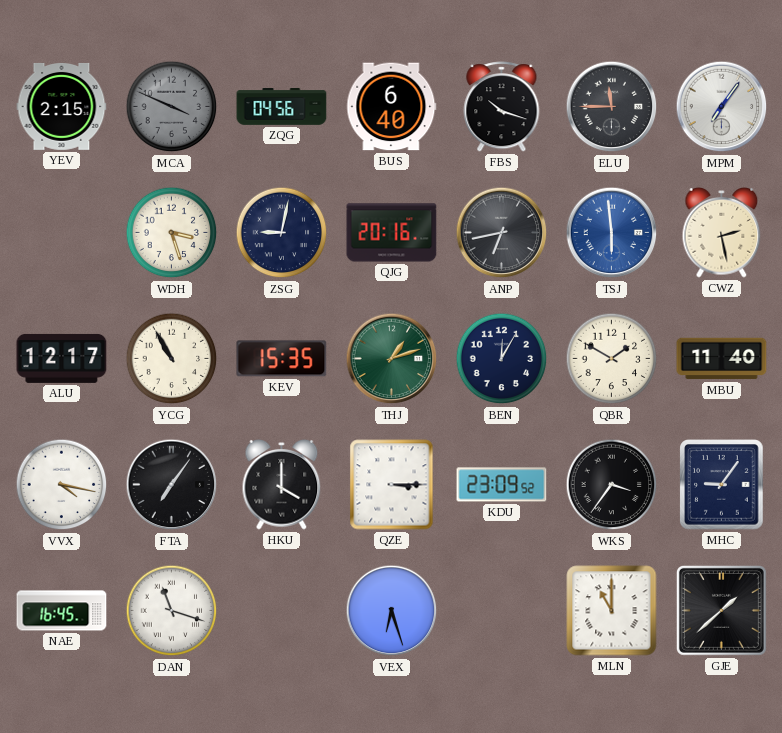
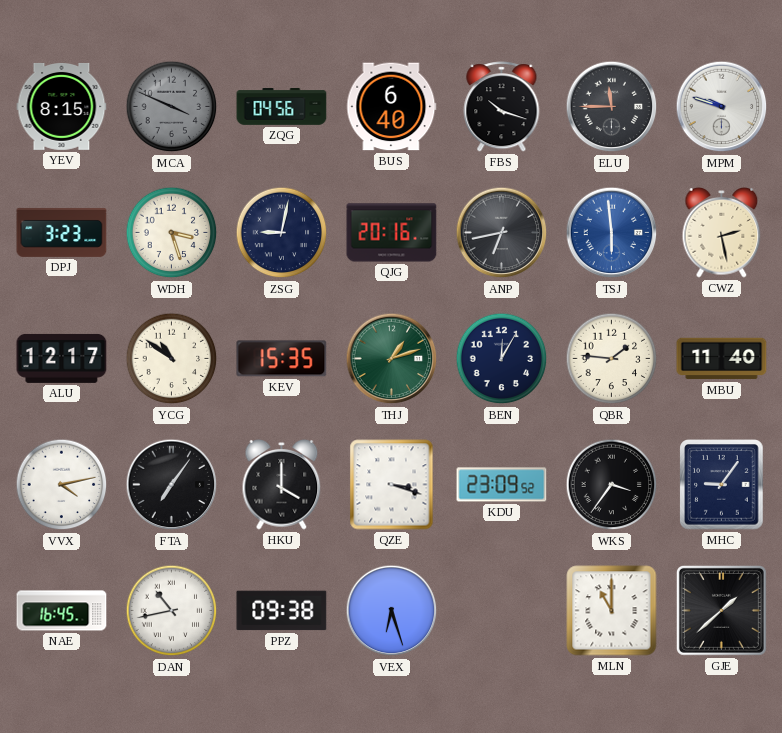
YEV: 2:15 -> 8:15
MPM: 7:06 -> 9:48
DPJ: none -> 3:23
YCG: 10:55 -> 10:51
QBR: 1:50 -> 1:46
VVX: 4:17 -> 4:13
QZE: 3:15 -> 3:18
DAN: 11:18 -> 10:43
PPZ: none -> 09:38
